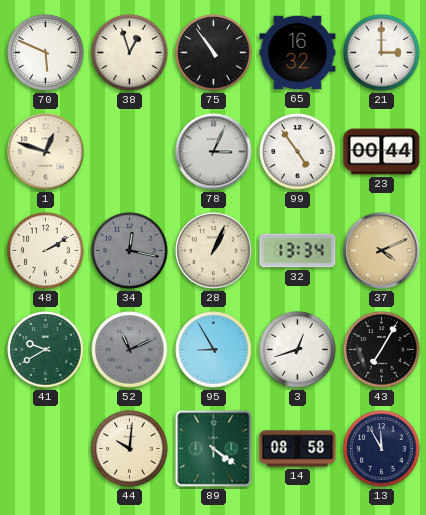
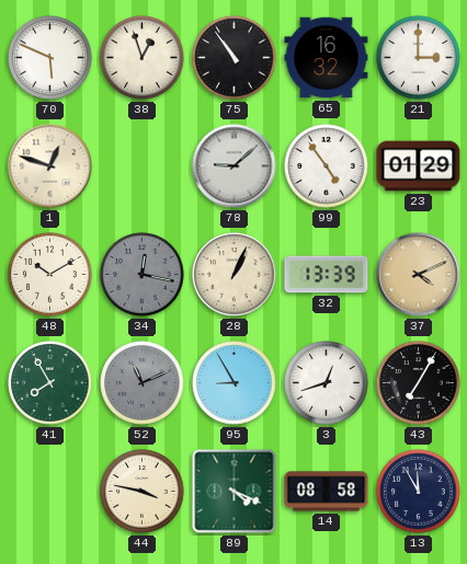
78: 3:04 -> 9:08
23: 00:44 -> 01:29
48: 2:10 -> 10:10
32: 13:34 -> 13:39
41: 9:40 -> 7:55
44: 10:01 -> 3:47
89: 4:21 -> 4:19
